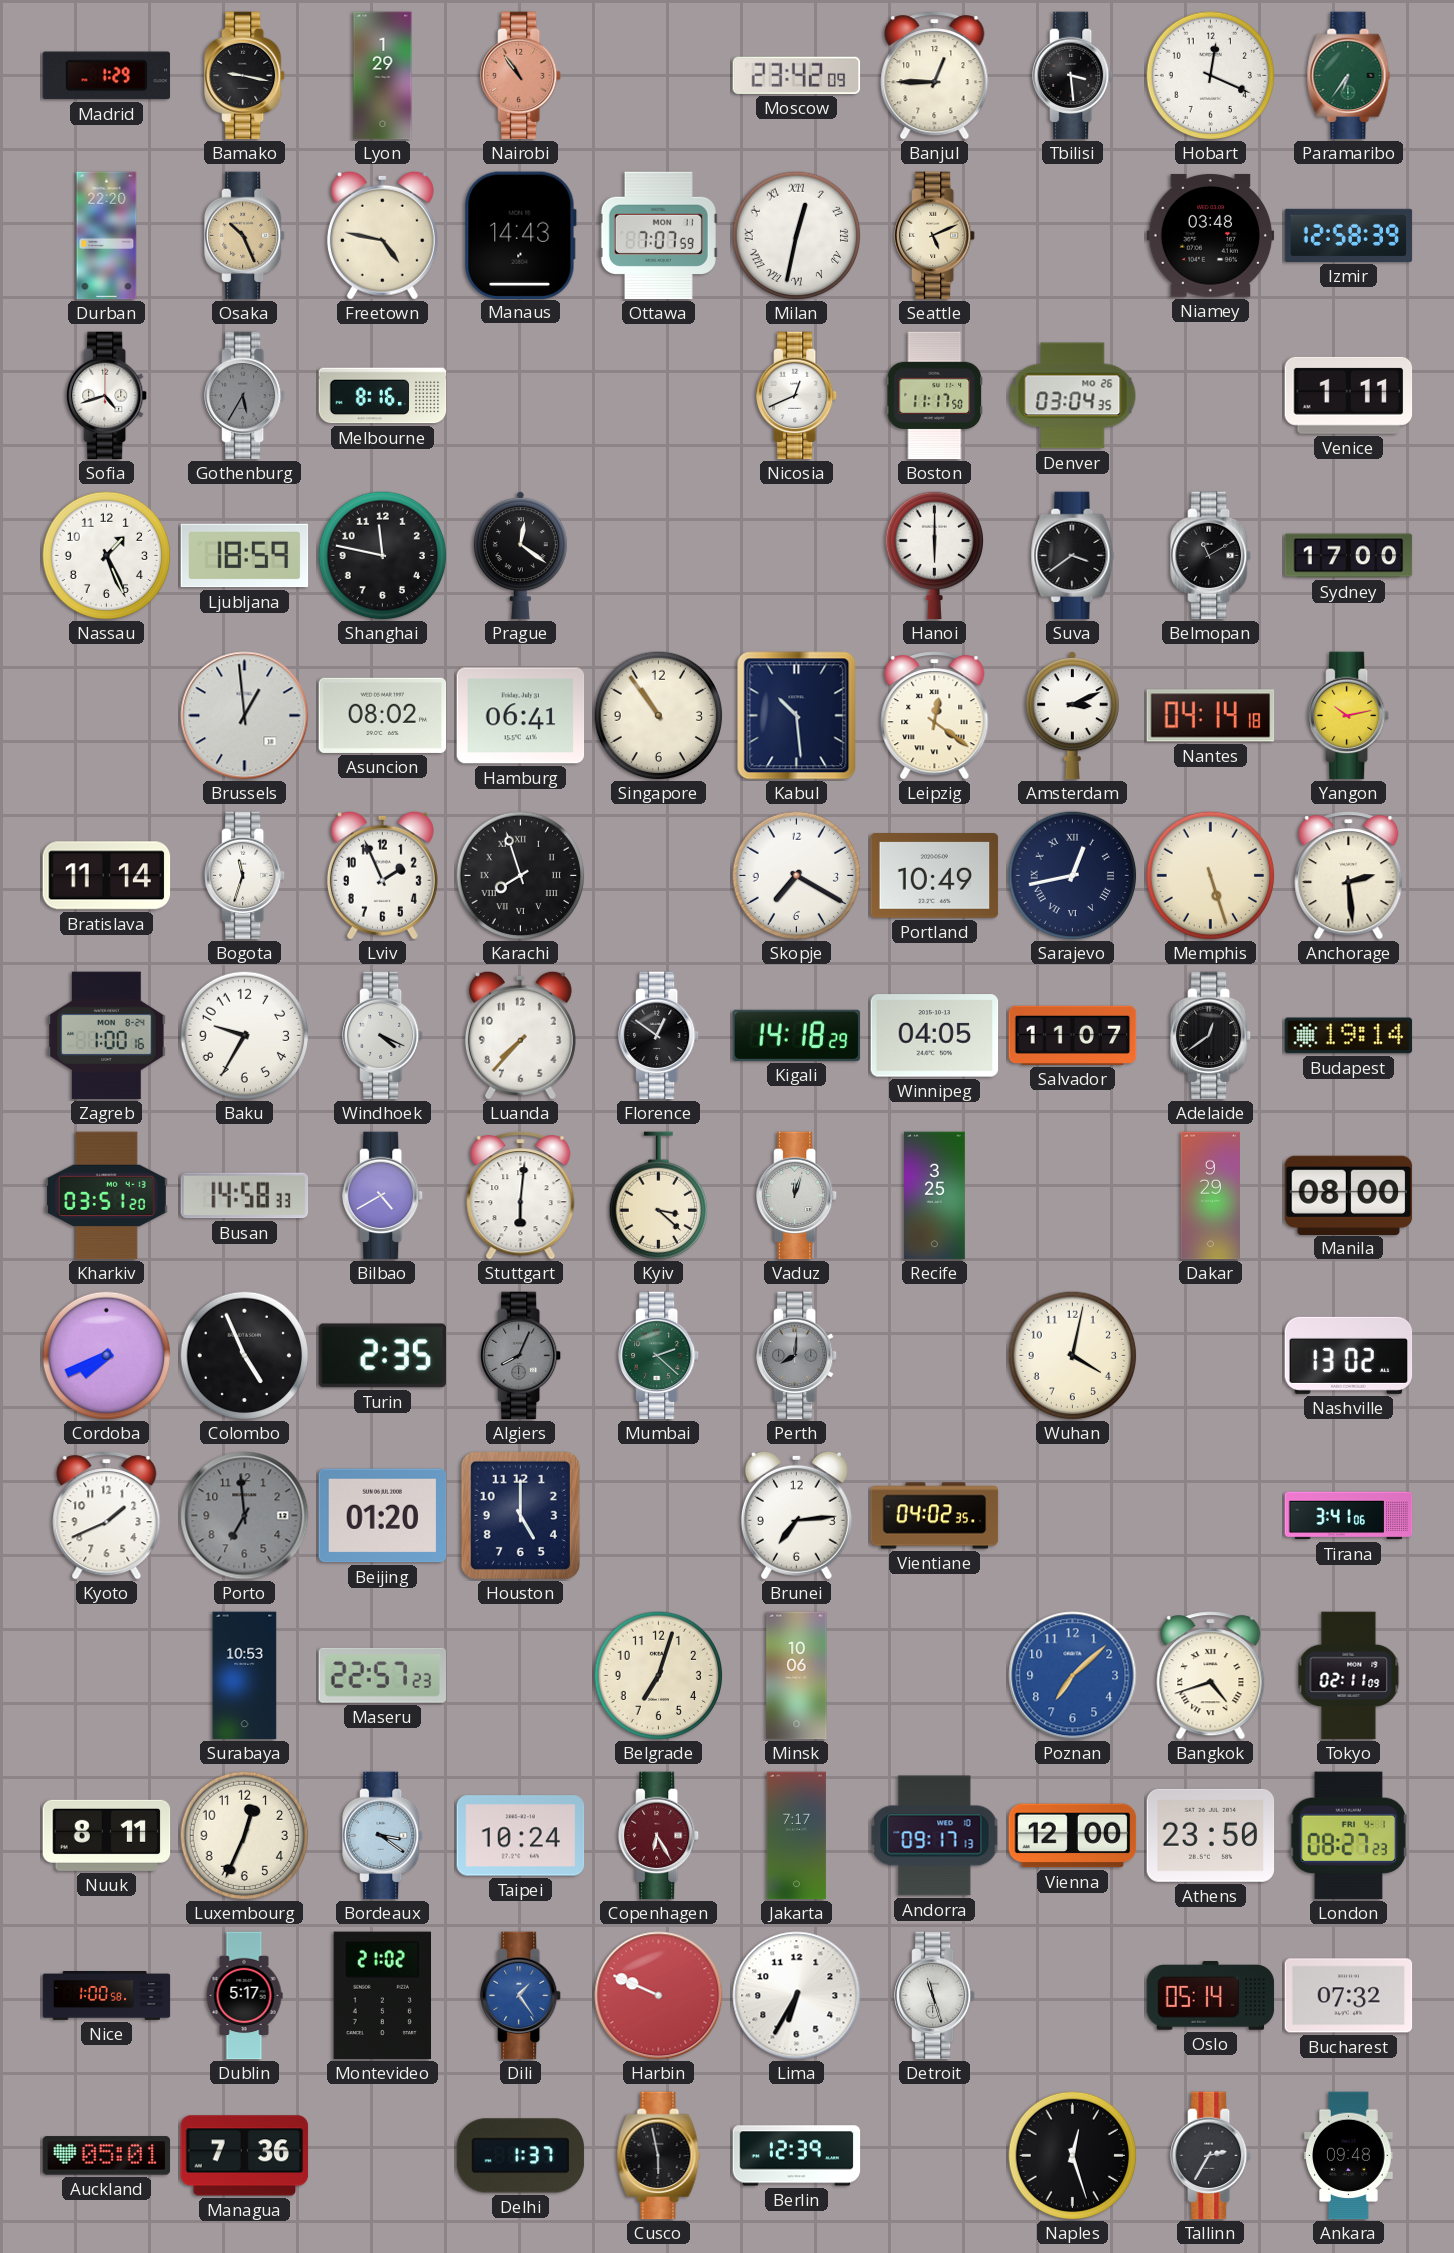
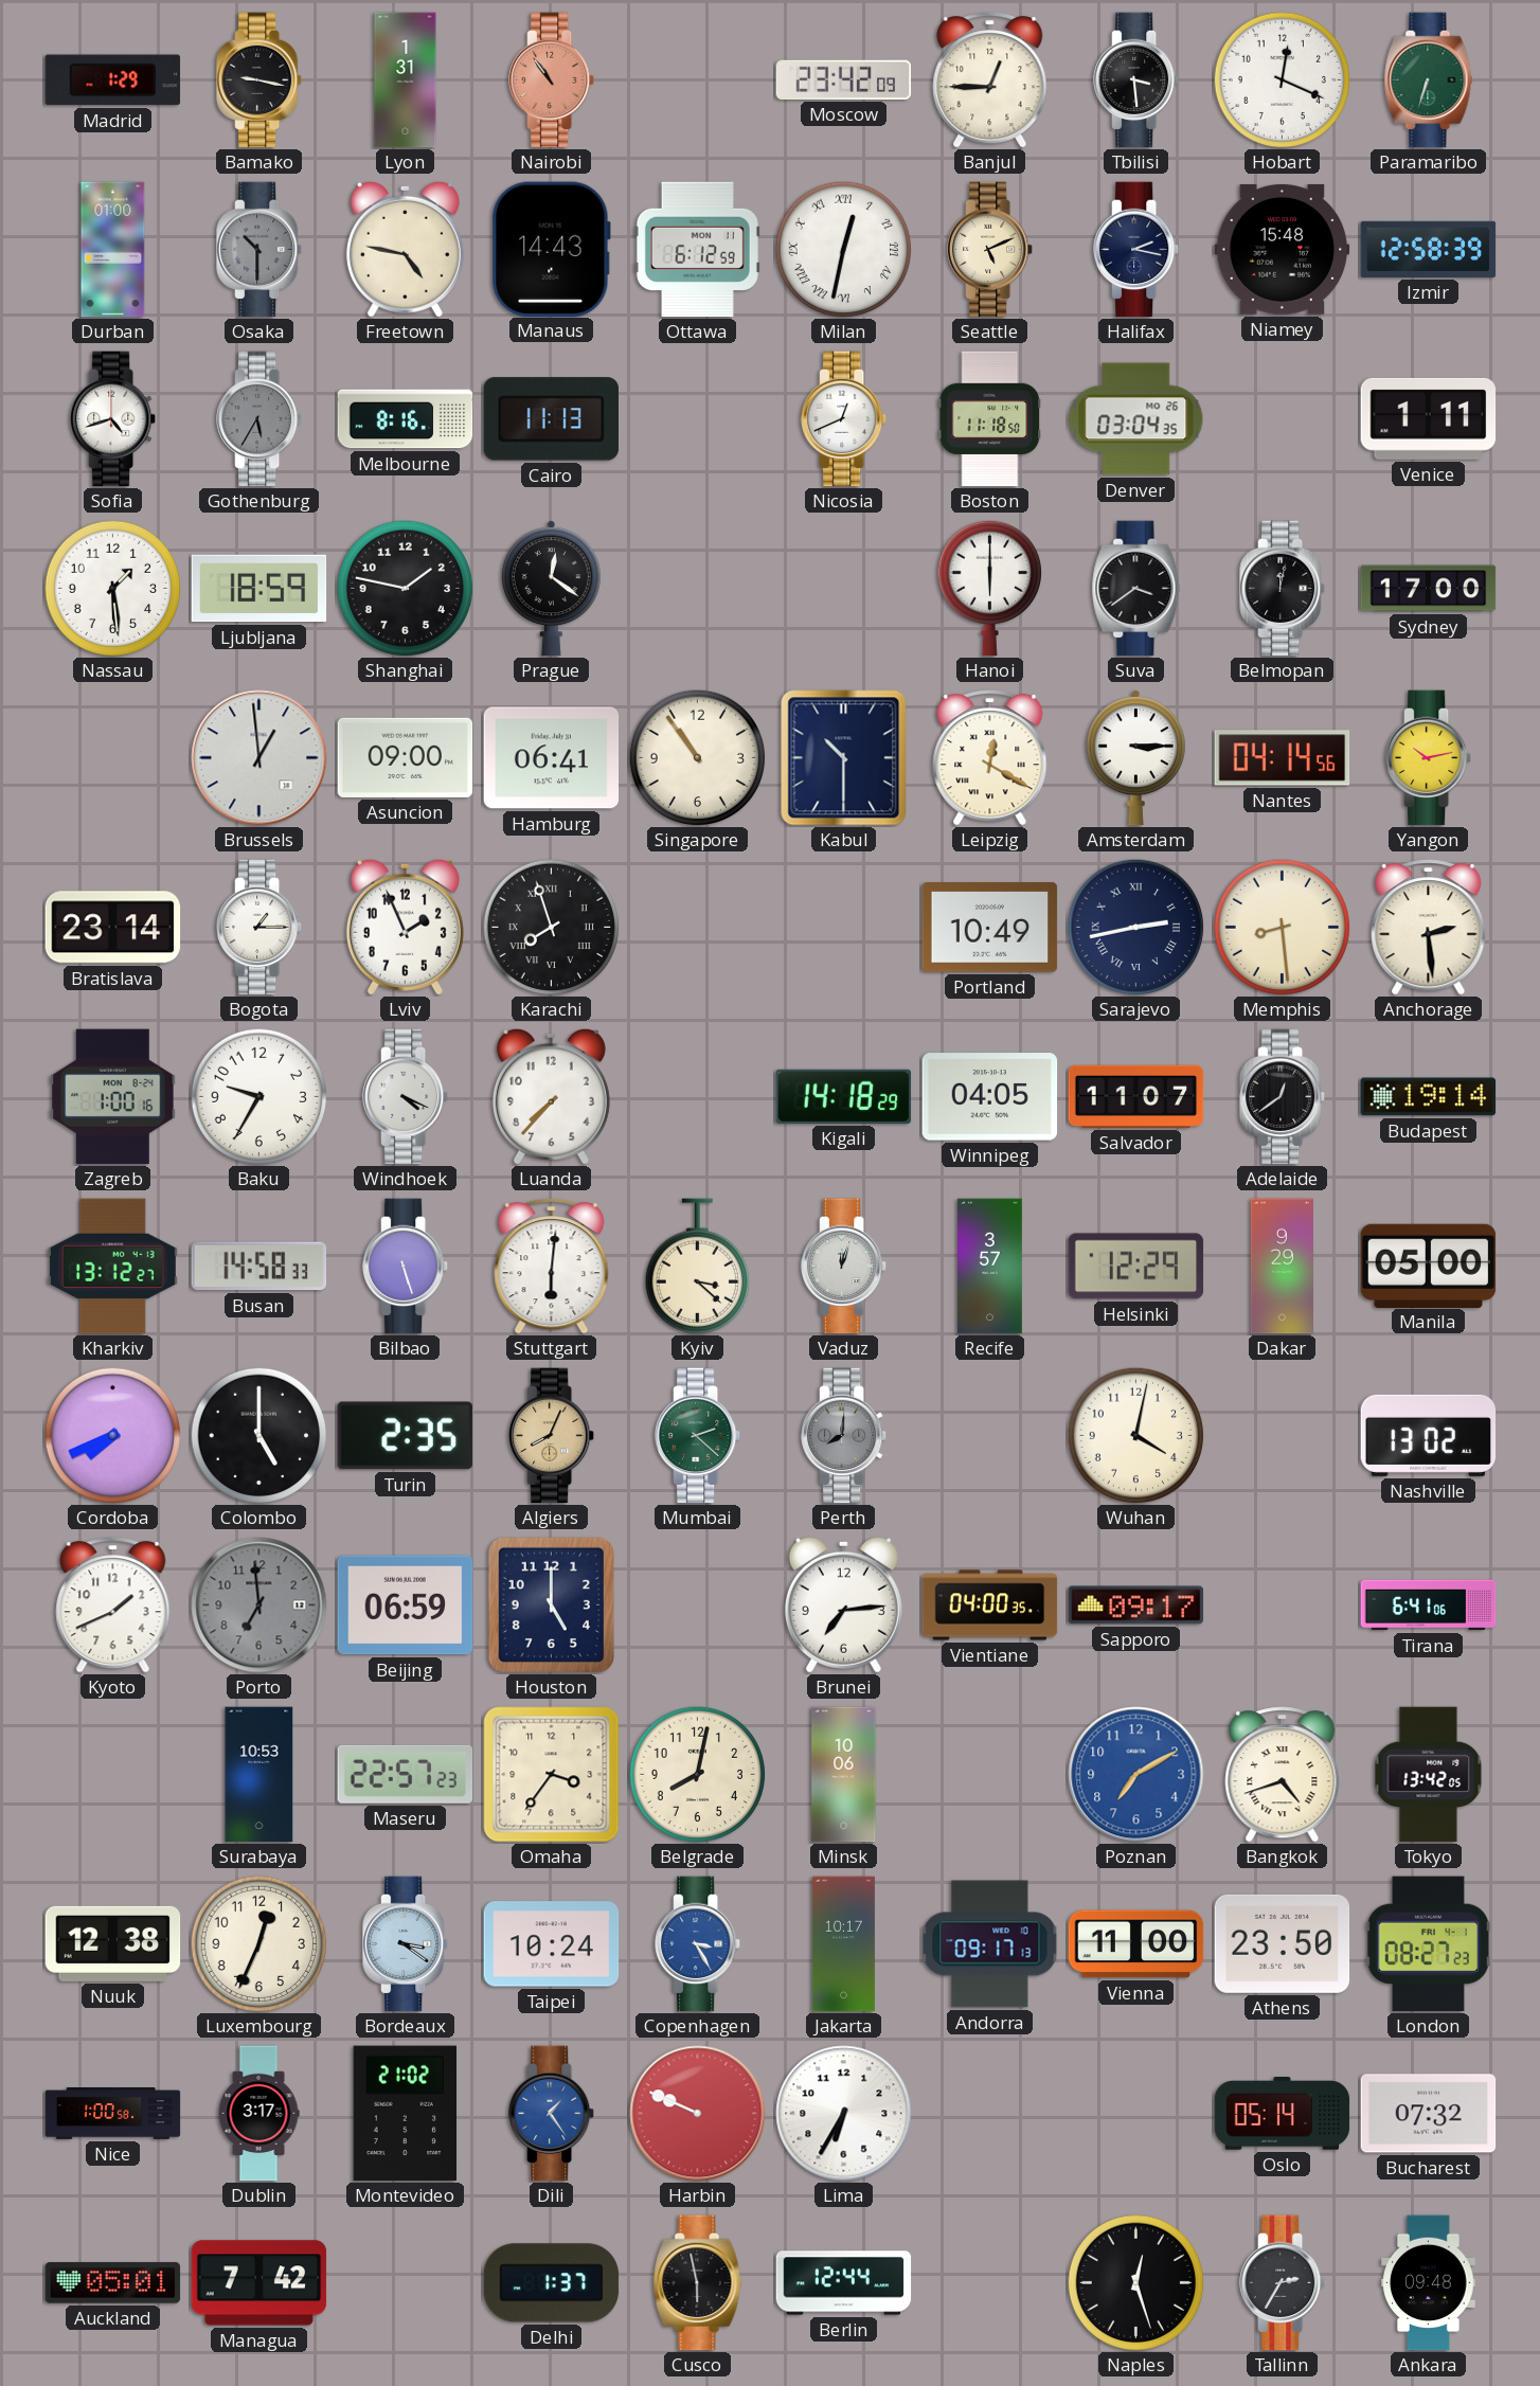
Lyon: 1:29 -> 1:31
Paramaribo: 6:36 -> 6:33
Durban: 22:20 -> 01:00
Osaka: 10:26 -> 10:30
Osaka dial: champagne -> grey
Ottawa: 7:07 -> 6:12
Halifax: none -> 2:17
Niamey: 03:48 -> 15:48
Cairo: none -> 11:13
Boston: 11:17 -> 11:18
Nassau: 1:26 -> 1:29
Shanghai: 11:47 -> 1:47
Belmopan: 11:10 -> 12:02
Asuncion: 08:02 -> 09:00
Kabul: 10:29 -> 10:30
Leipzig: 12:21 -> 12:20
Amsterdam: 3:11 -> 3:15
Nantes: 04:14:18 -> 04:14:56
Bratislava: 11:14 -> 23:14
Bogota: 11:33 -> 1:15
Skopje: 7:20 -> none
Sarajevo: 12:43 -> 2:43
Memphis: 5:27 -> 8:29
Florence: 12:51 -> none
Kharkiv: 03:51 -> 13:12
Bilbao: 4:40 -> 5:27
Recife: 3:25 -> 3:57
Helsinki: none -> 12:29
Manila: 08:00 -> 05:00
Colombo: 4:56 -> 5:00
Algiers dial: grey -> champagne
Beijing: 01:20 -> 06:59
Vientiane: 04:02 -> 04:00
Sapporo: none -> 09:17
Tirana: 3:41 -> 6:41
Omaha: none -> 3:36
Belgrade: 7:03 -> 8:02
Poznan: 7:08 -> 7:10
Tokyo: 02:11 -> 13:42
Nuuk: 8:11 -> 12:38
Copenhagen: 6:25 -> 3:25
Copenhagen dial: burgundy -> blue
Jakarta: 7:17 -> 10:17
Vienna: 12:00 -> 11:00
Dublin: 5:17 -> 3:17
Detroit: 11:27 -> none
Managua: 7:36 -> 7:42
Berlin: 12:39 -> 12:44
